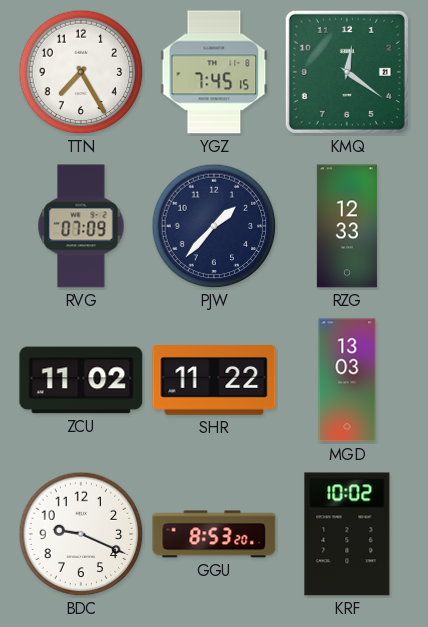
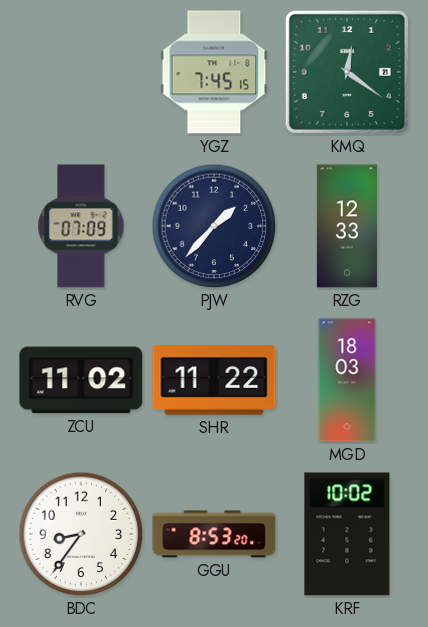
TTN: 7:25 -> none
MGD: 13:03 -> 18:03
BDC: 9:19 -> 8:36
